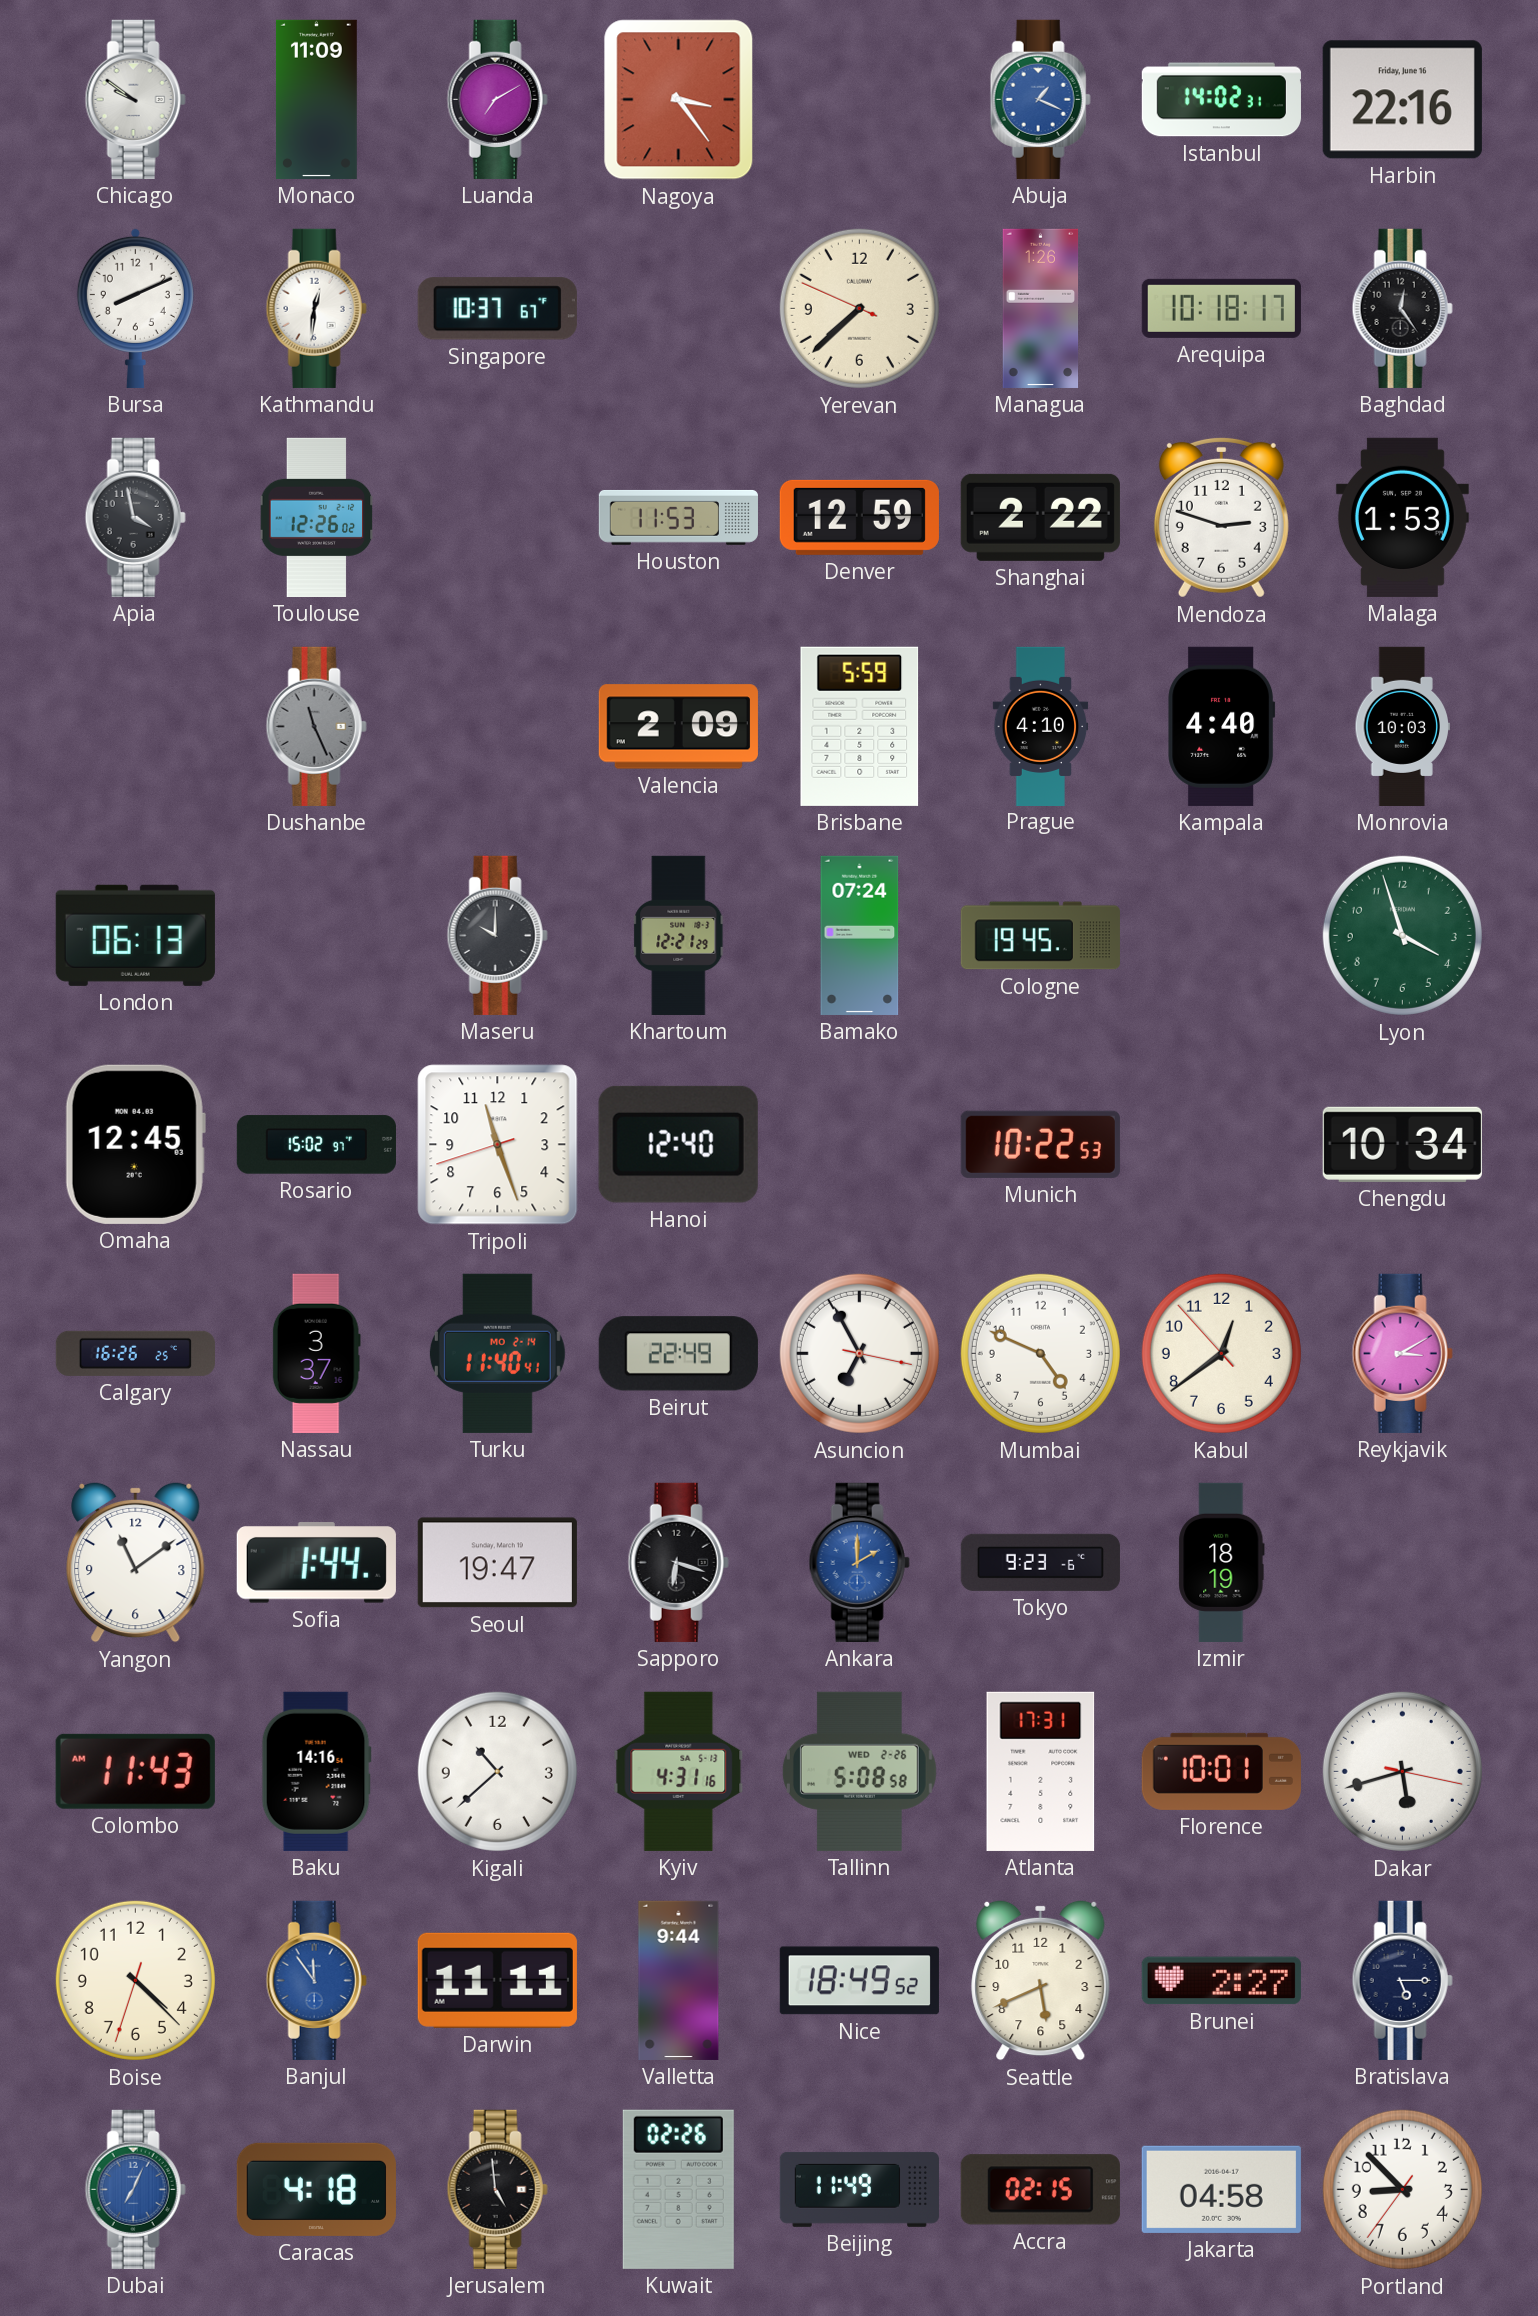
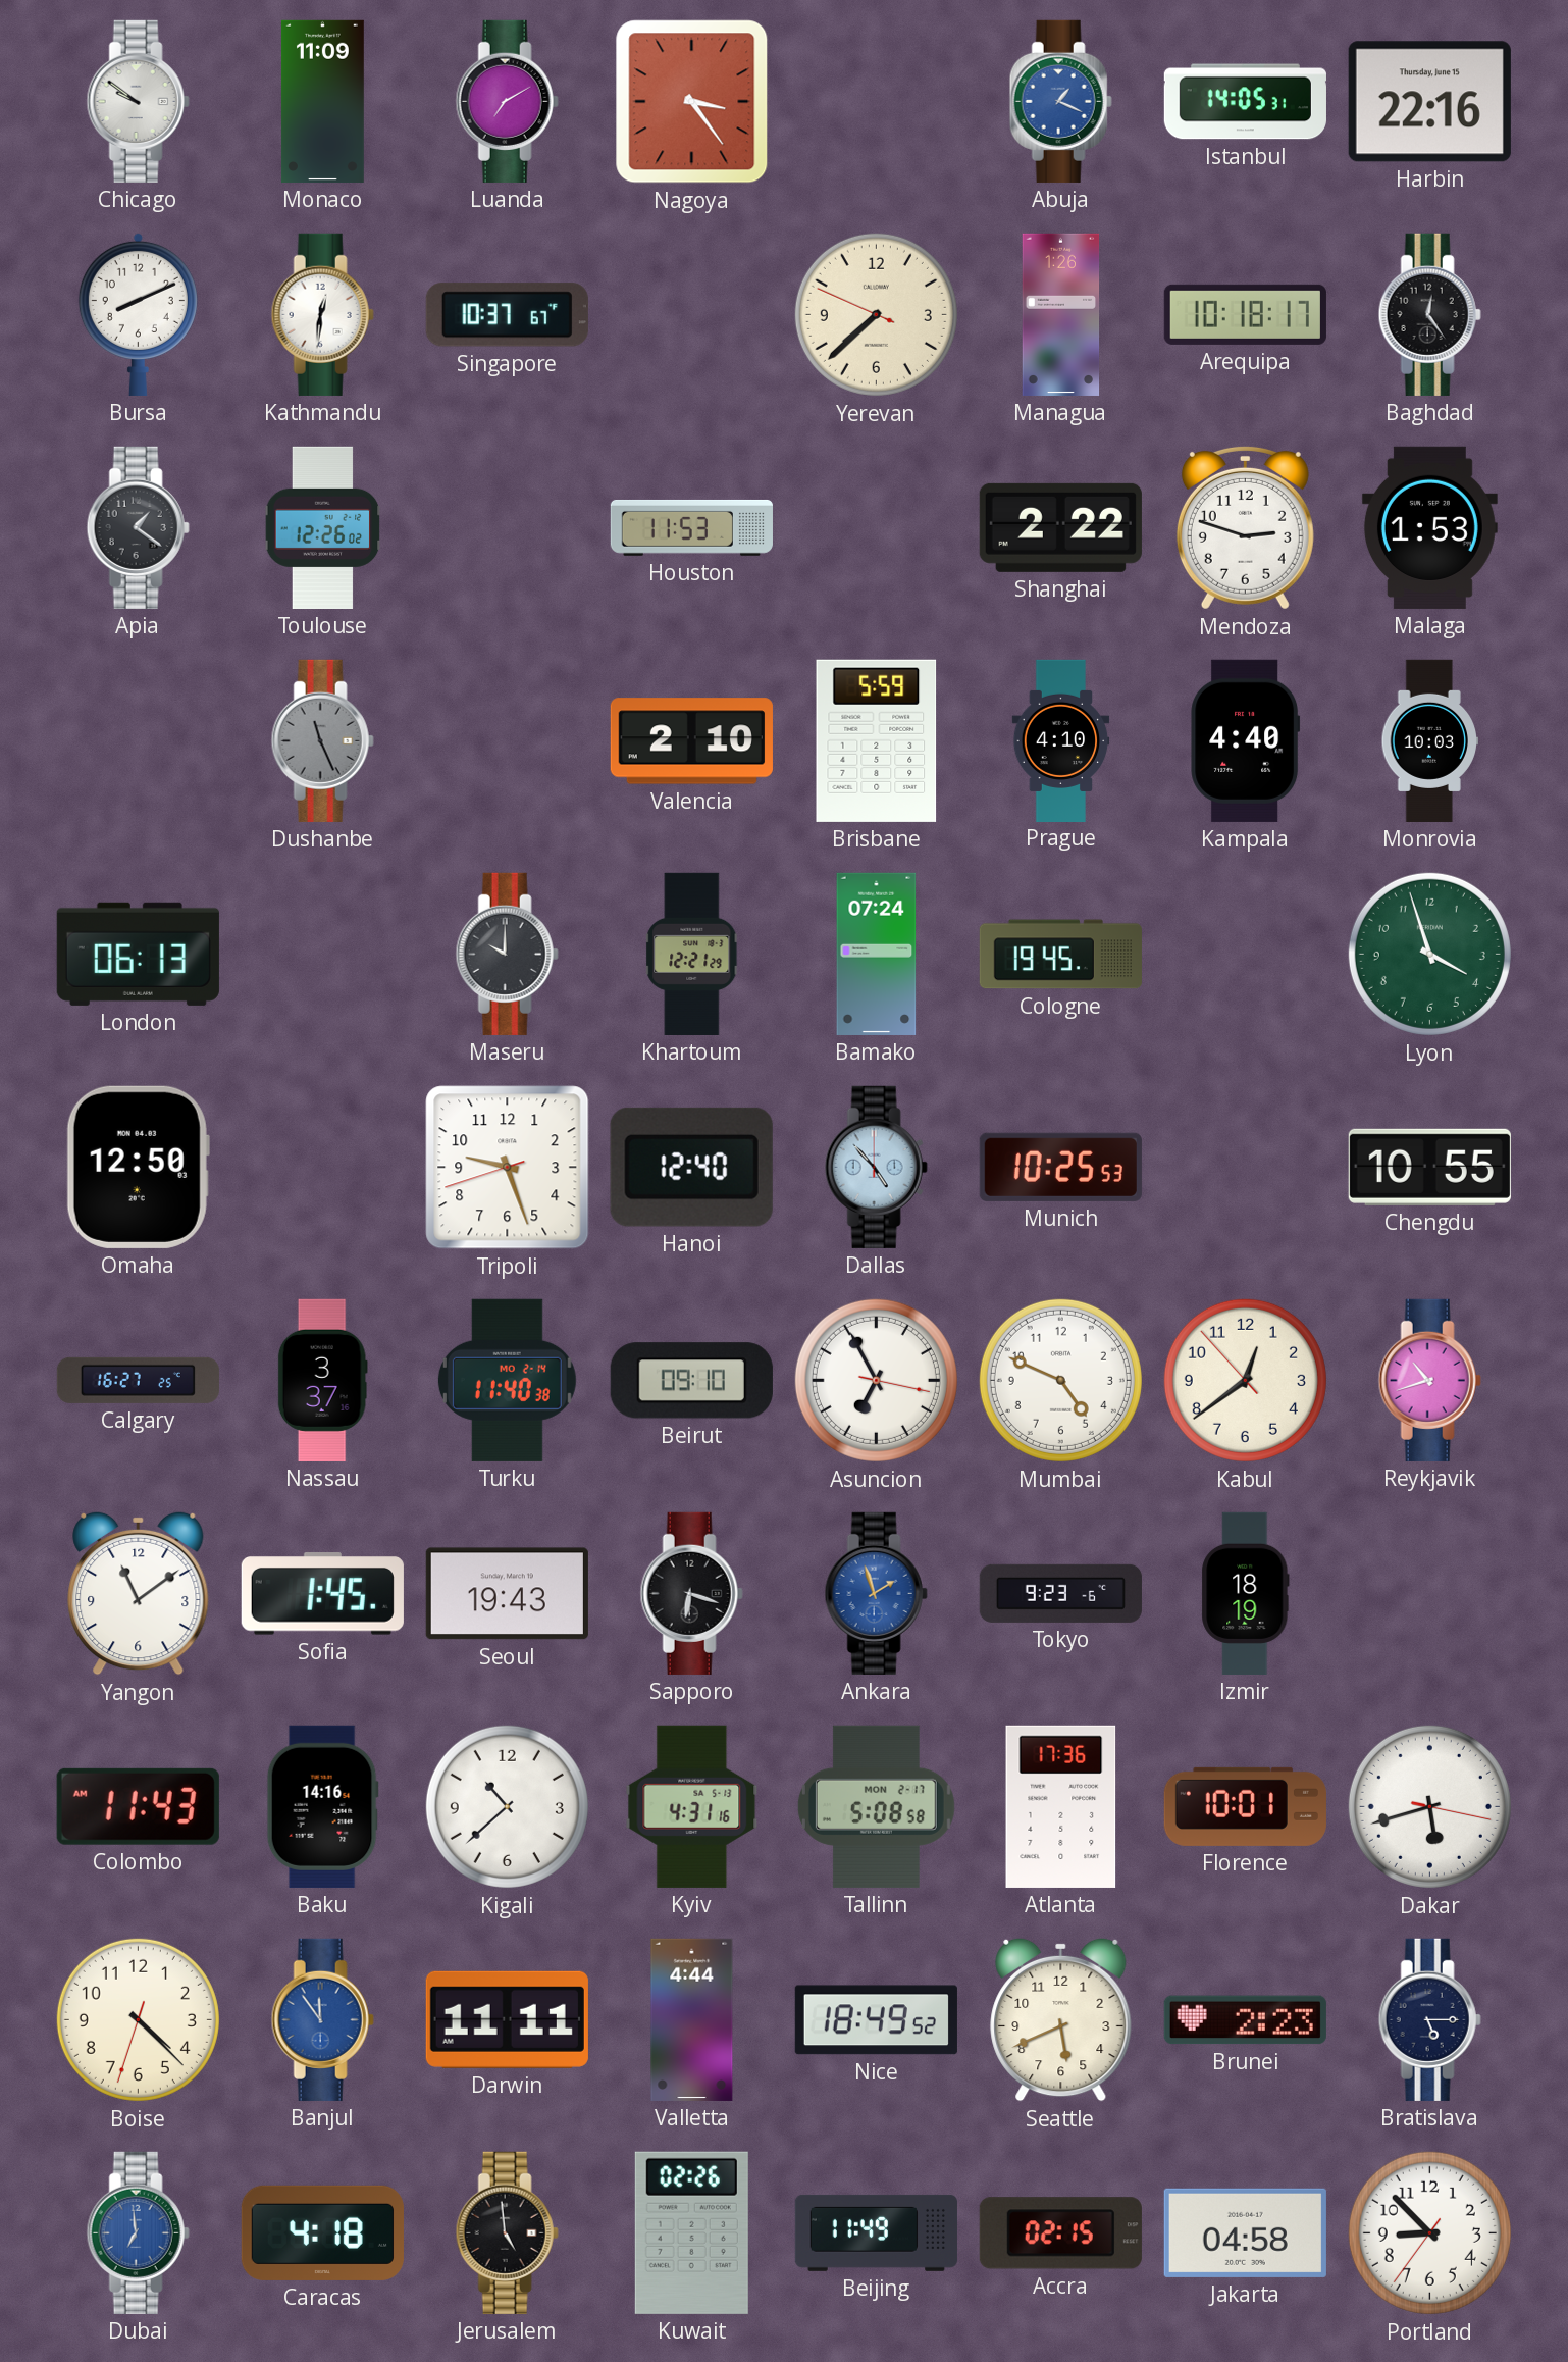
Istanbul: 14:02 -> 14:05
Harbin date: Friday, June 16 -> Thursday, June 15
Apia: 3:58 -> 1:21
Denver: 12:59 -> none
Valencia: 2:09 -> 2:10
Omaha: 12:45 -> 12:50
Rosario: 15:02 -> none
Tripoli: 11:26 -> 9:26
Dallas: none -> 4:53
Munich: 10:22 -> 10:25
Chengdu: 10:34 -> 10:55
Calgary: 16:26 -> 16:27
Turku: 11:40:41 -> 11:40:38
Beirut: 22:49 -> 09:10
Reykjavik: 3:10 -> 10:42
Sofia: 1:44 -> 1:45
Seoul: 19:47 -> 19:43
Ankara: 2:00 -> 1:57
Tallinn date: WED 2-26 -> MON 2-17
Atlanta: 17:31 -> 17:36
Valletta: 9:44 -> 4:44
Brunei: 2:27 -> 2:23
Dubai: 7:04 -> 6:59
